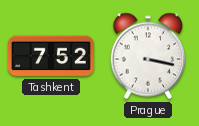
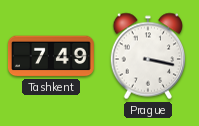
Tashkent: 7:52 -> 7:49
